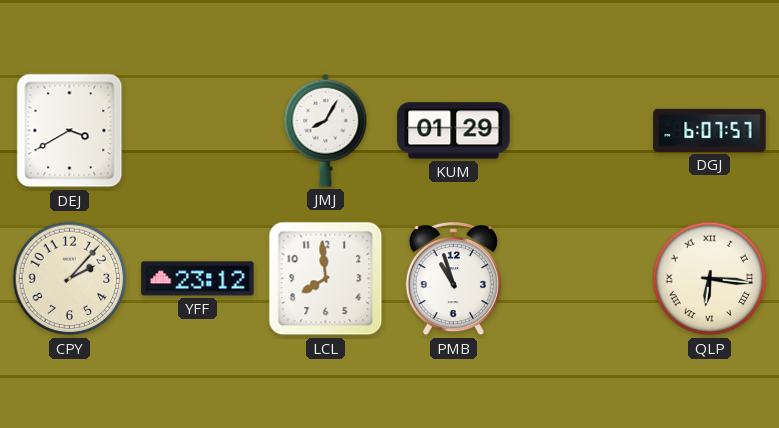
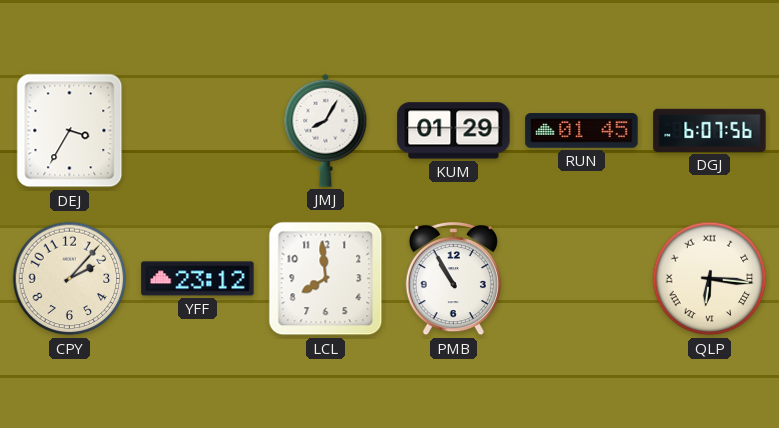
DEJ: 3:40 -> 3:35
RUN: none -> 01:45
DGJ: 6:07:57 -> 6:07:56
PMB: 10:57 -> 10:55
